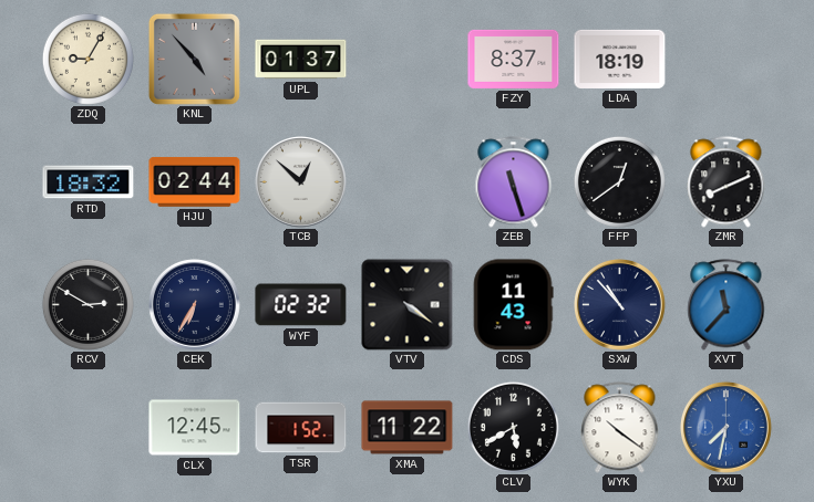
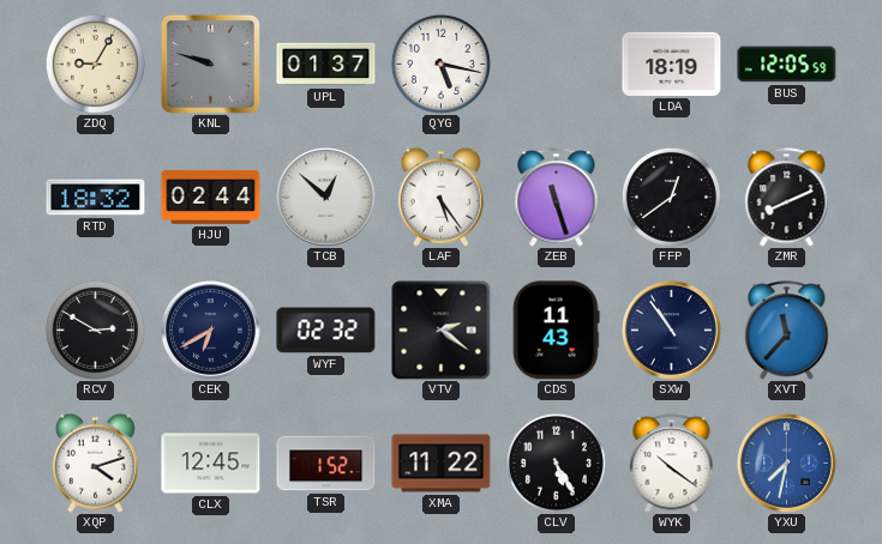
KNL: 4:53 -> 9:48
QYG: none -> 5:17
FZY: 8:37 -> none
BUS: none -> 12:05
LAF: none -> 5:24
CEK: 6:35 -> 6:40
VTV: 4:21 -> 2:21
SXW: 10:53 -> 10:54
XQP: none -> 4:12
CLV: 5:40 -> 5:25
